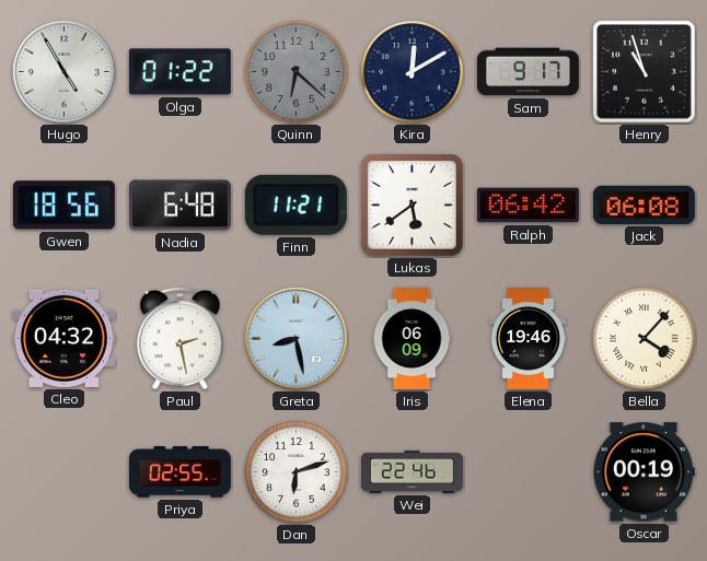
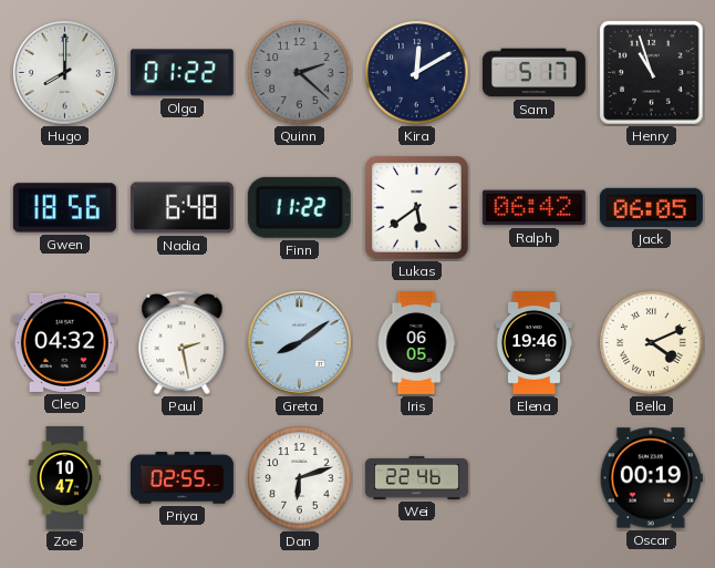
Hugo: 4:55 -> 8:00
Quinn: 6:22 -> 2:22
Sam: 9:17 -> 5:17
Finn: 11:21 -> 11:22
Jack: 06:08 -> 06:05
Greta: 8:28 -> 8:09
Iris: 06:09 -> 06:05
Bella: 4:07 -> 4:11
Zoe: none -> 10:47
